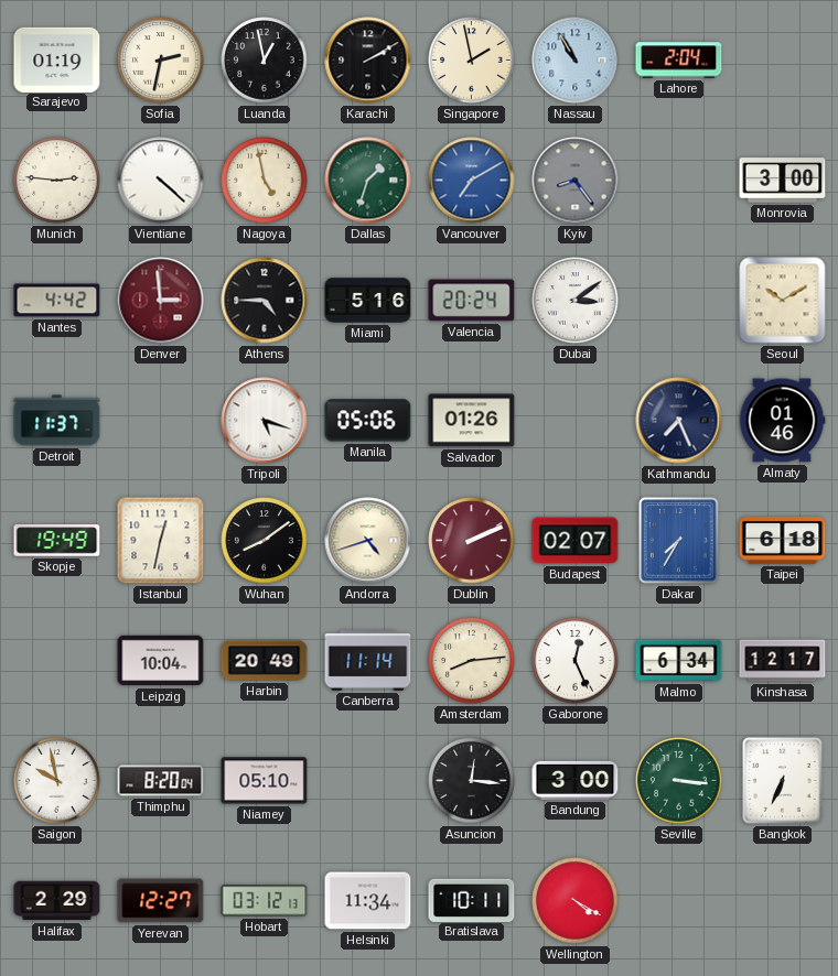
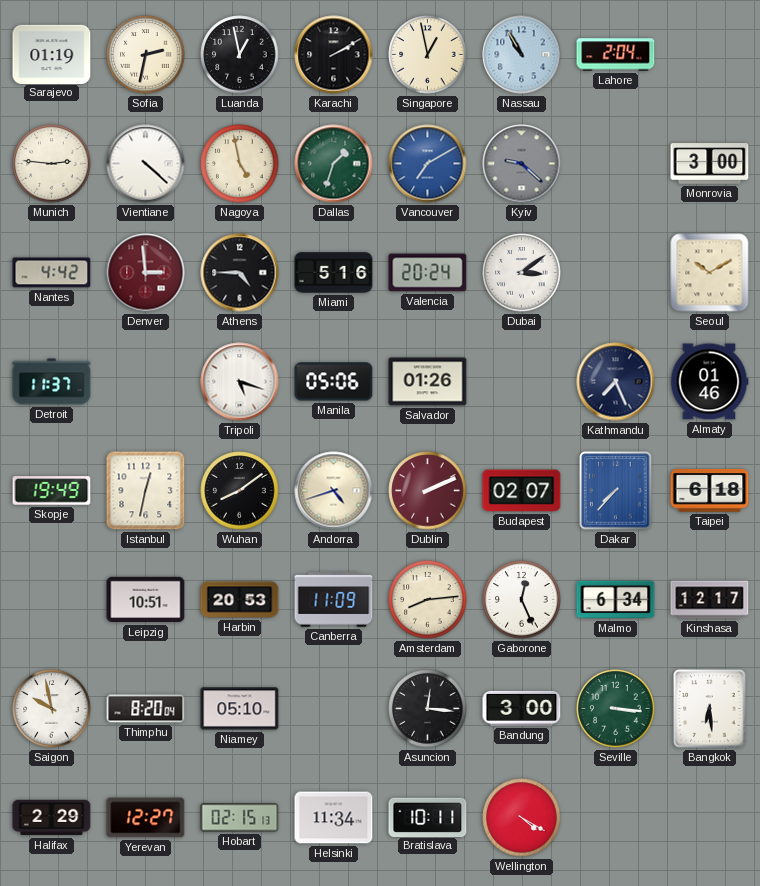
Singapore: 1:58 -> 12:58
Kyiv: 8:24 -> 9:22
Dakar: 7:35 -> 7:37
Leipzig: 10:04 -> 10:51
Harbin: 20:49 -> 20:53
Canberra: 11:14 -> 11:09
Bangkok: 6:34 -> 6:29
Hobart: 03:12 -> 02:15
